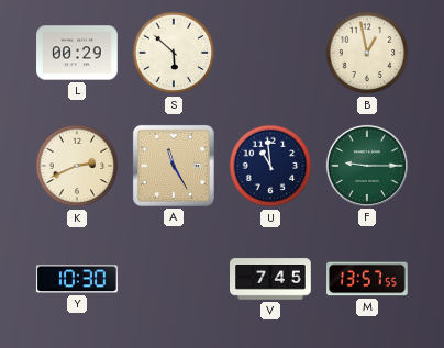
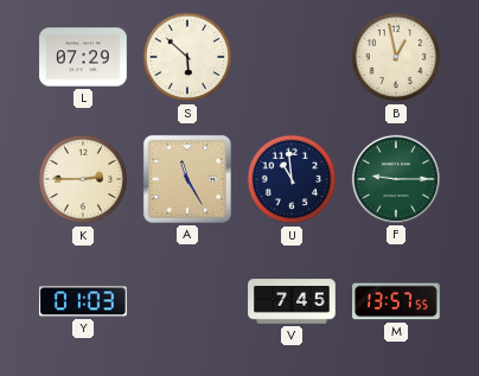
L: 00:29 -> 07:29
K: 2:41 -> 2:45
Y: 10:30 -> 01:03
